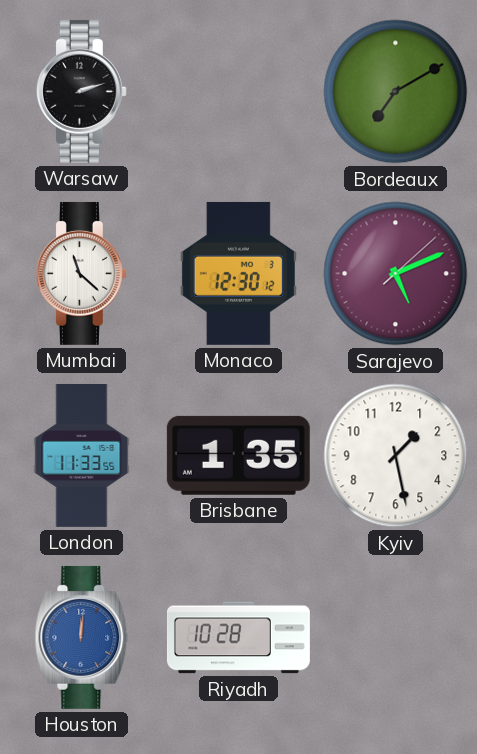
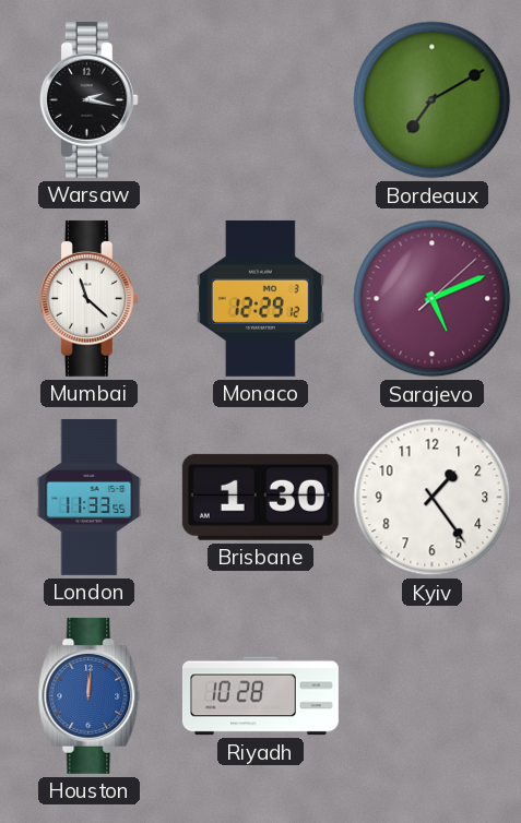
Warsaw: 2:12 -> 2:17
Monaco: 12:30 -> 12:29
Brisbane: 1:35 -> 1:30
Kyiv: 1:28 -> 1:24
